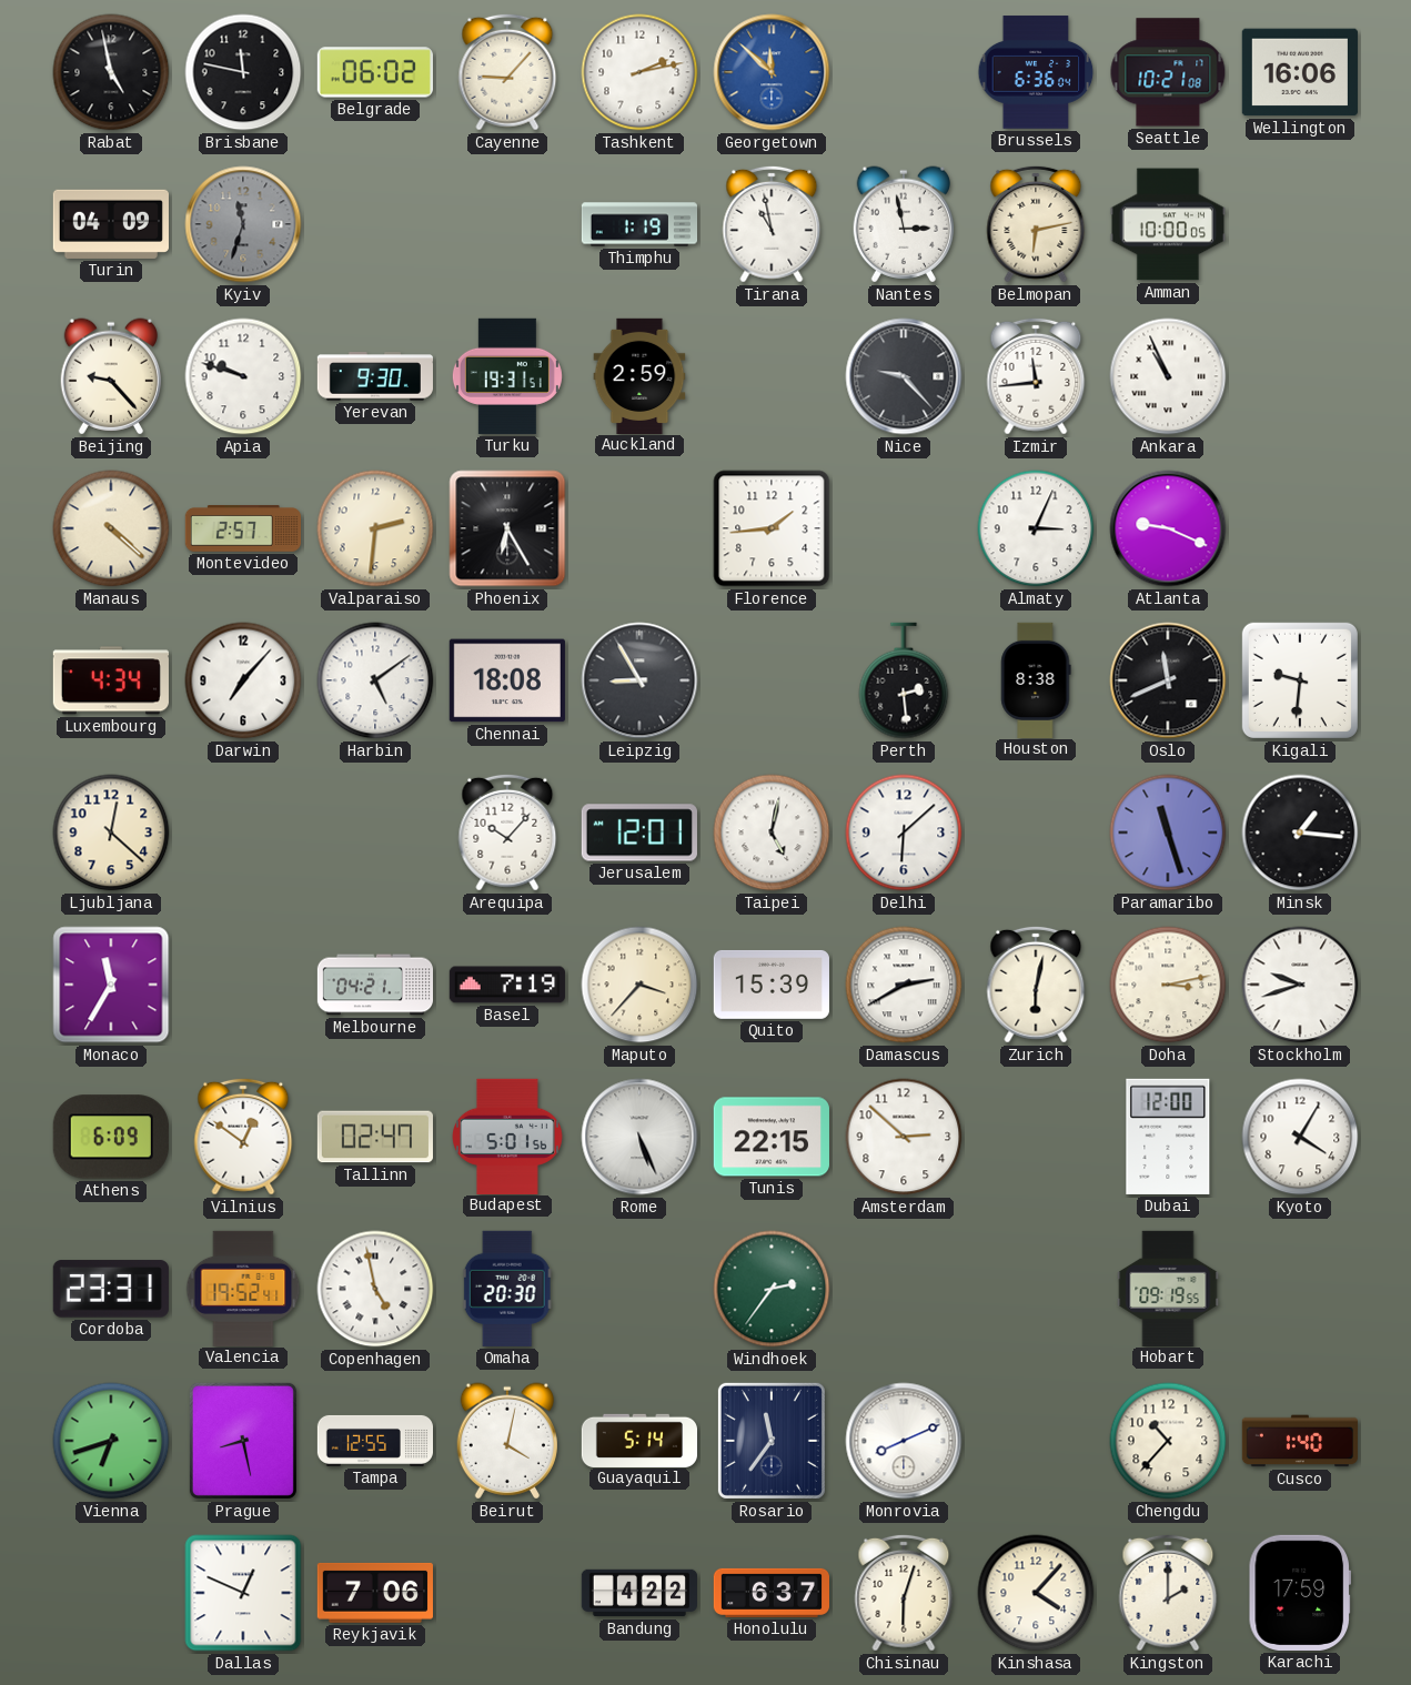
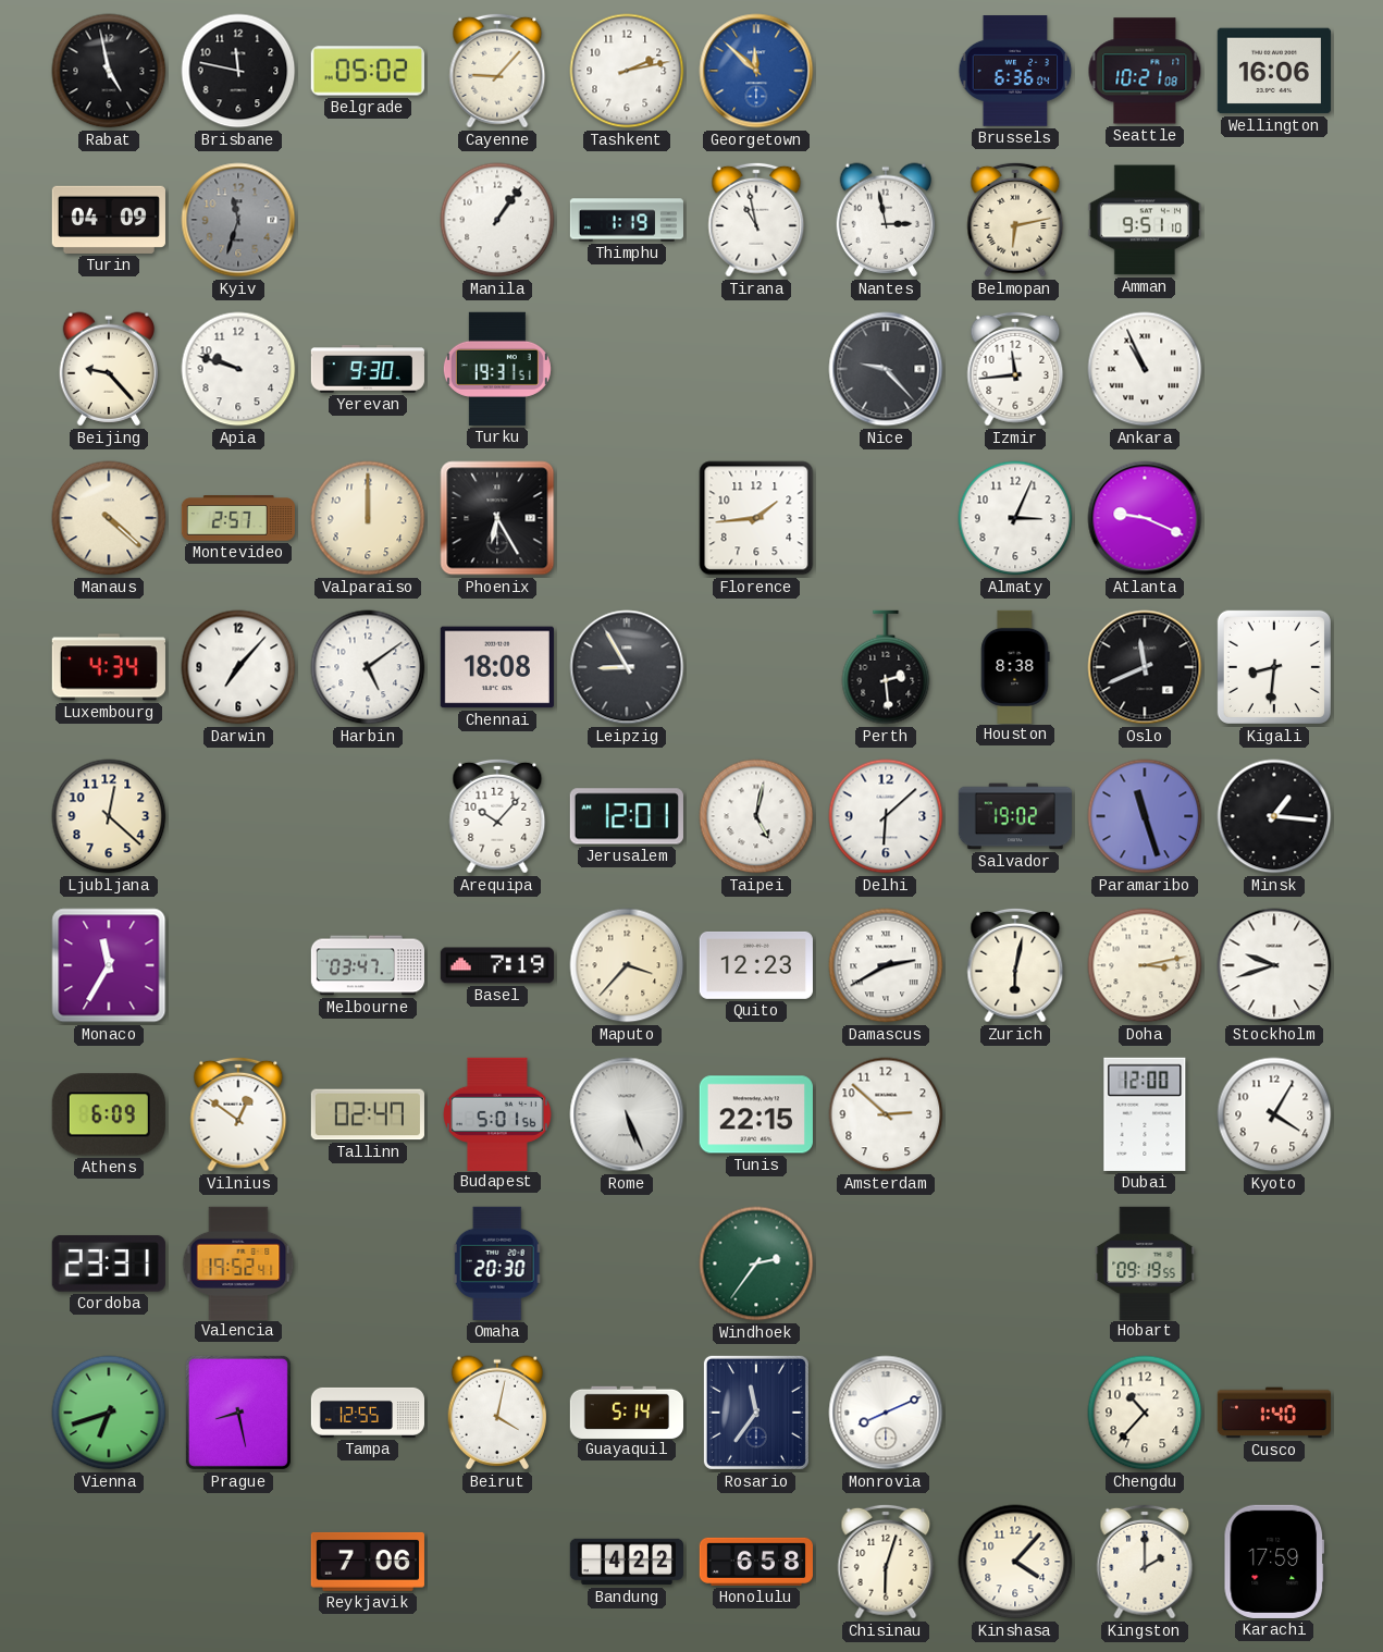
Belgrade: 06:02 -> 05:02
Manila: none -> 1:06
Amman: 10:00 -> 9:51
Auckland: 2:59 -> none
Valparaiso: 2:31 -> 12:00
Kigali: 9:31 -> 8:31
Salvador: none -> 19:02
Melbourne: 04:21 -> 03:47
Quito: 15:39 -> 12:23
Copenhagen: 4:58 -> none
Dallas: 12:49 -> none
Honolulu: 6:37 -> 6:58
